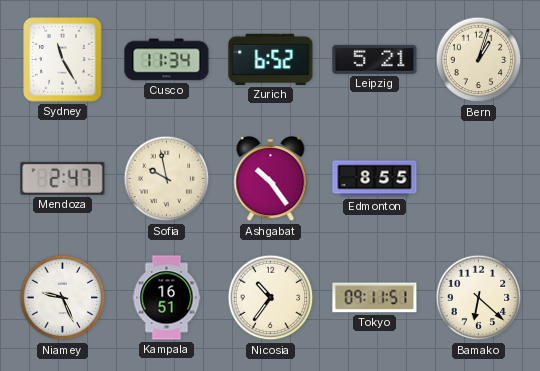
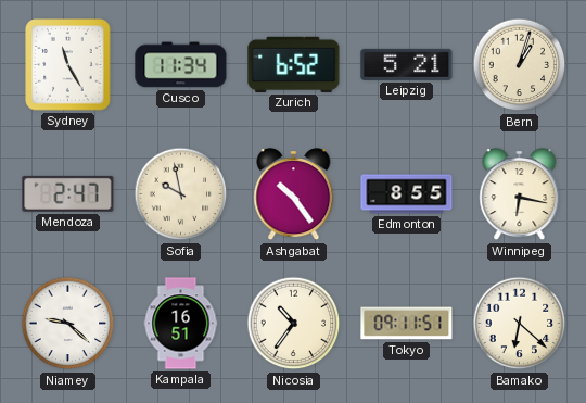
Winnipeg: none -> 6:17
Niamey: 9:26 -> 9:22
